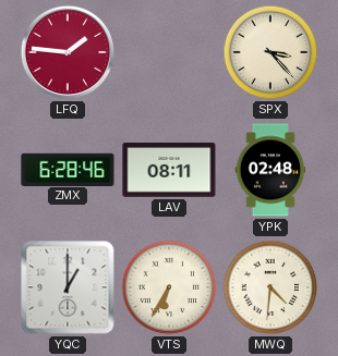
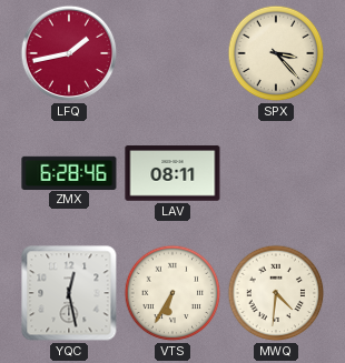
LFQ: 1:46 -> 1:43
YPK: 02:48 -> none
YQC: 1:00 -> 12:28
